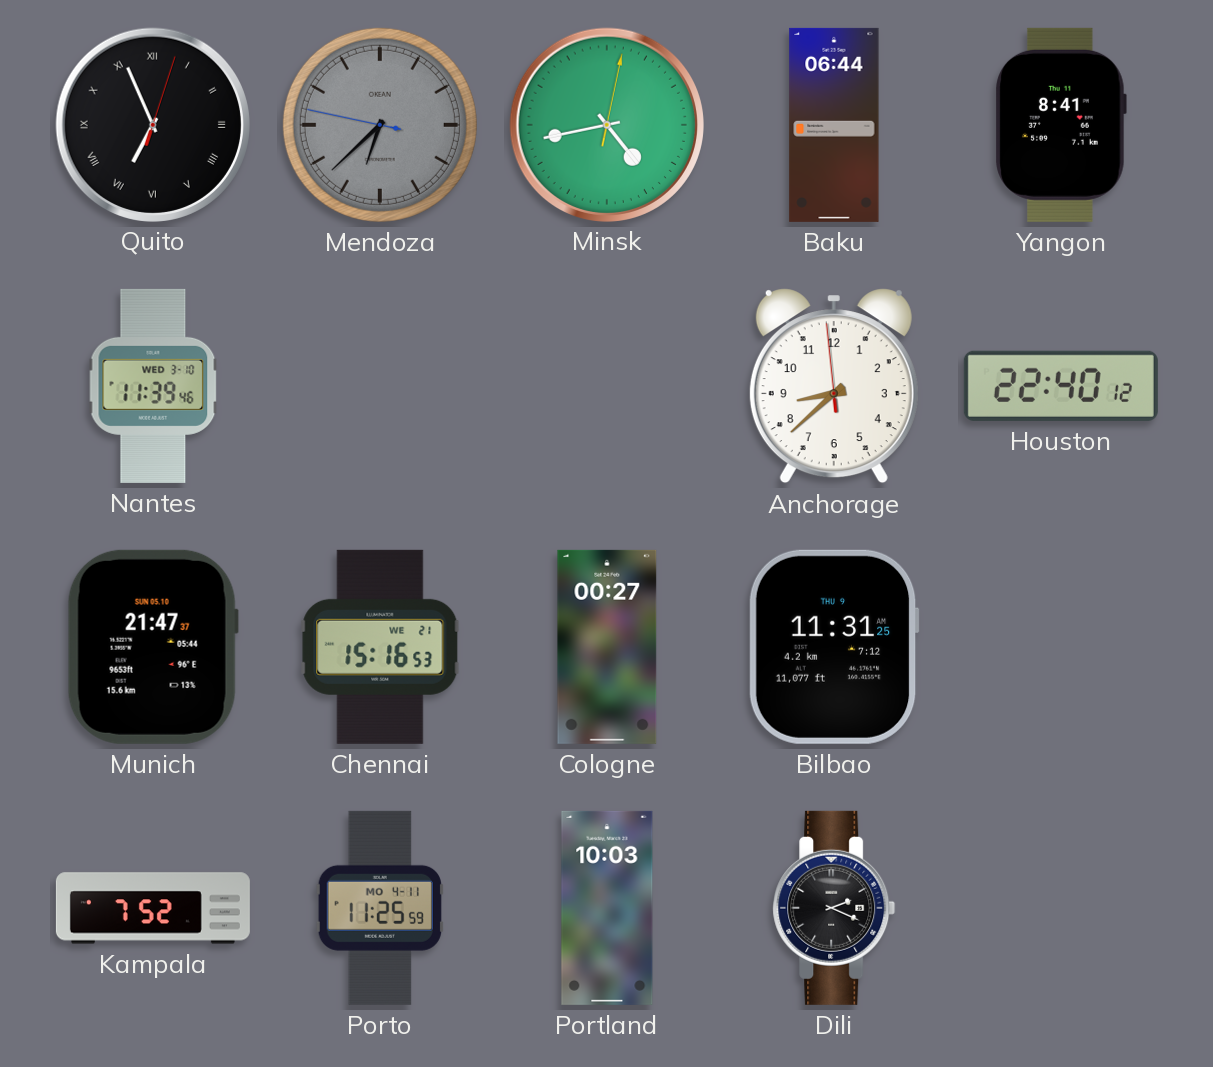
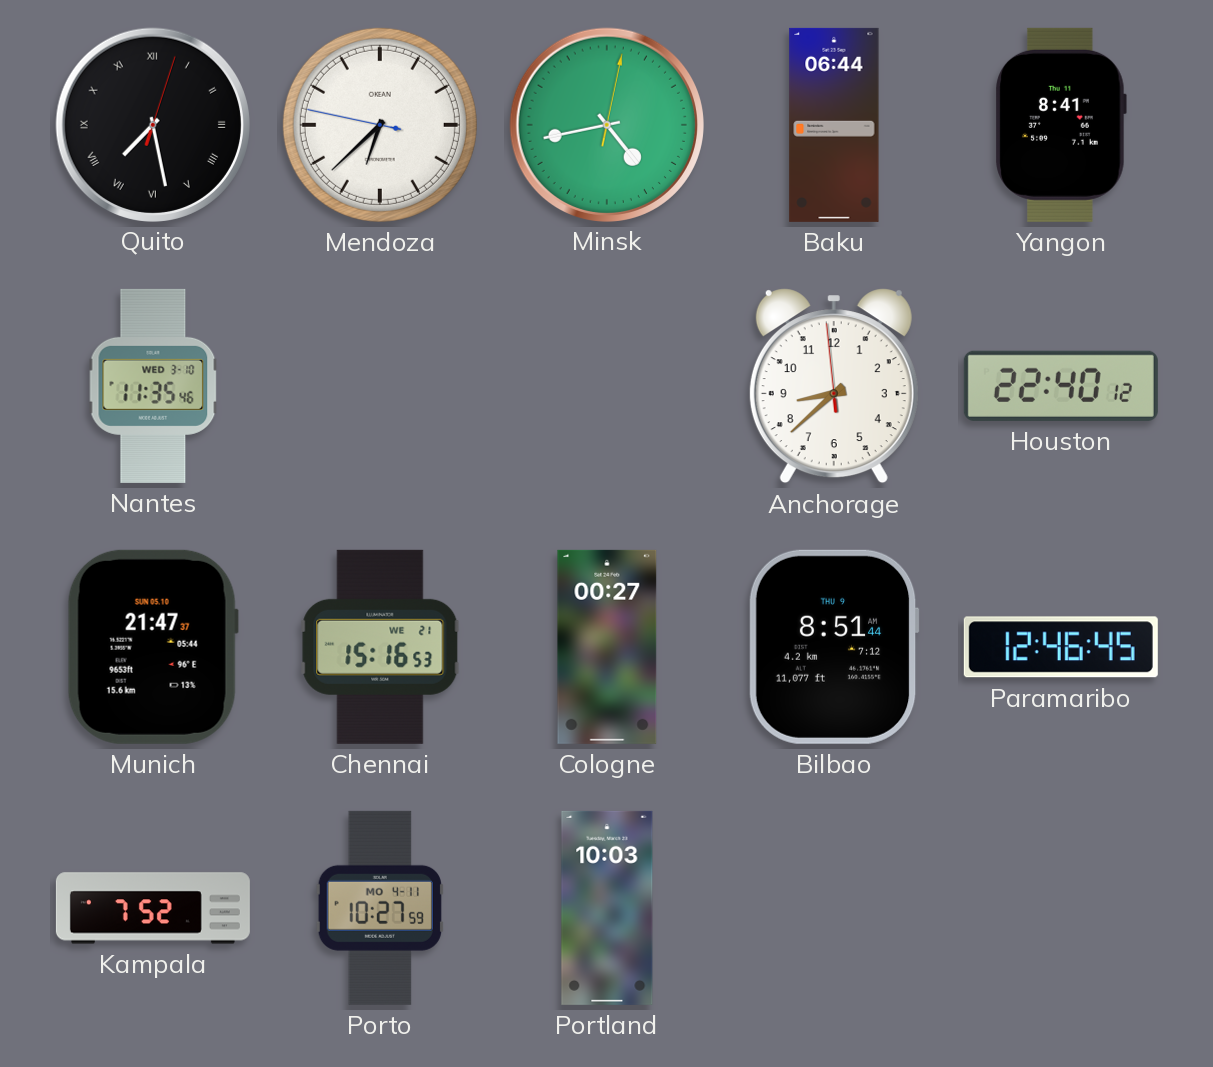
Quito: 6:56 -> 7:28
Mendoza dial: grey -> white
Nantes: 11:39 -> 11:35
Bilbao: 11:31 -> 8:51
Paramaribo: none -> 12:46
Porto: 11:25 -> 10:27
Dili: 2:19 -> none
